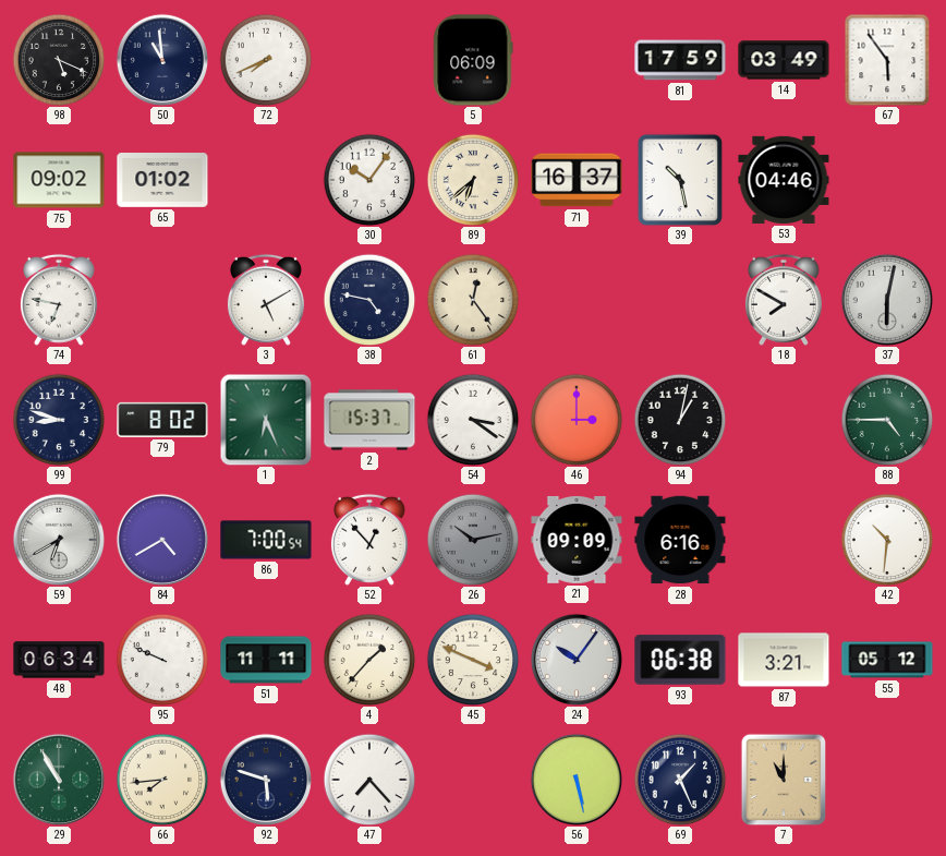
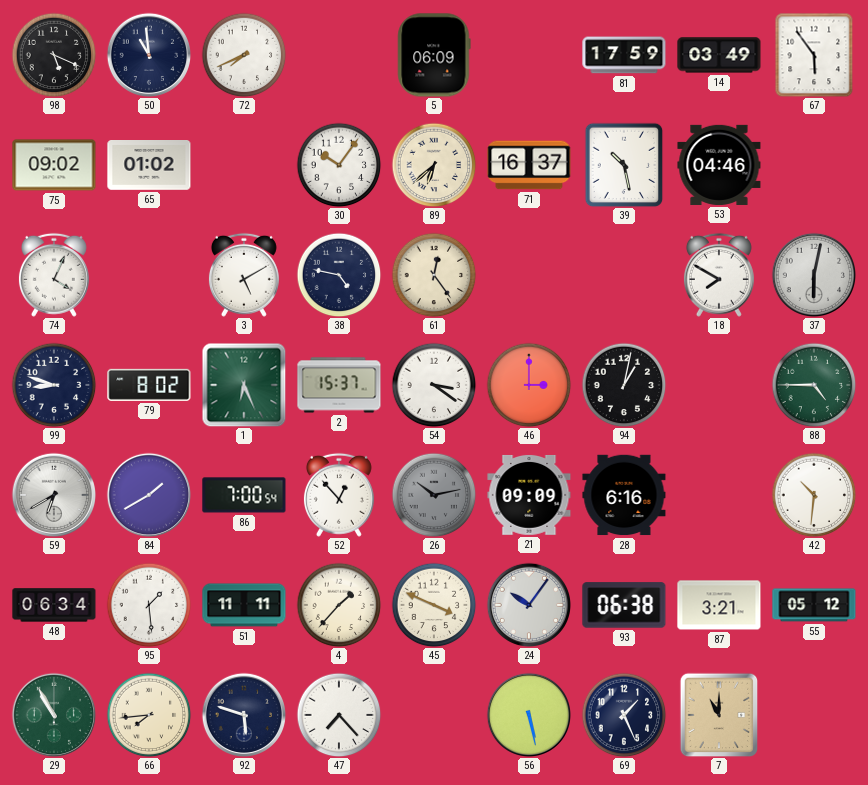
74: 6:47 -> 4:04
84: 4:40 -> 1:40
95: 9:49 -> 1:29
